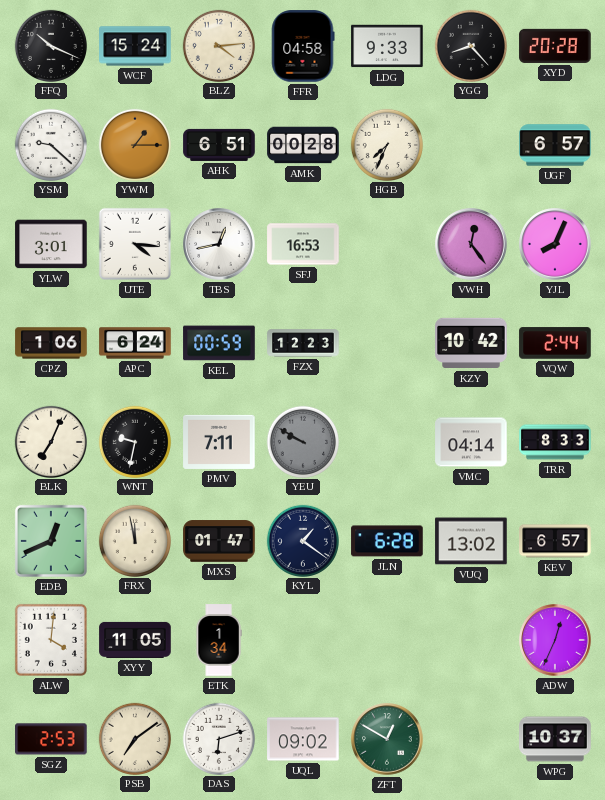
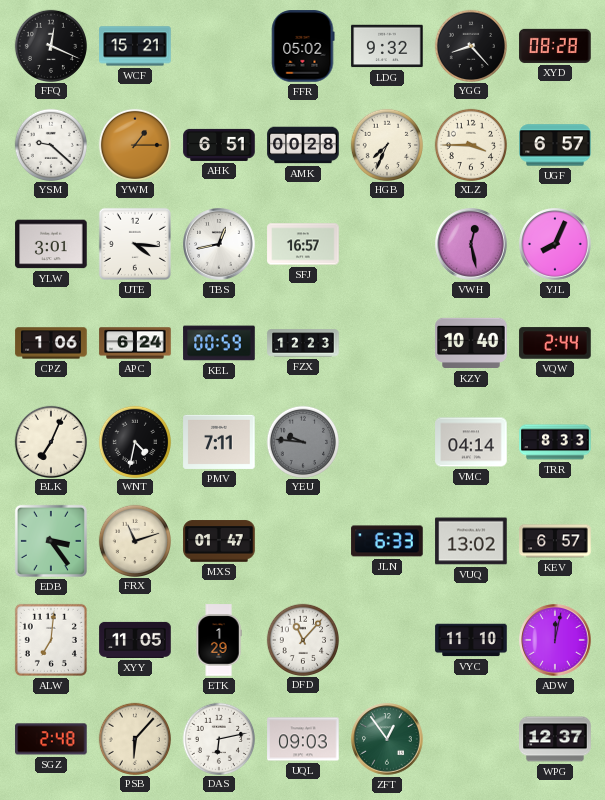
FFQ: 10:19 -> 12:19
WCF: 15:24 -> 15:21
BLZ: 4:14 -> none
FFR: 04:58 -> 05:02
LDG: 9:33 -> 9:32
XYD: 20:28 -> 08:28
XLZ: none -> 3:45
SFJ: 16:53 -> 16:57
VWH: 12:24 -> 12:28
KZY: 10:42 -> 10:40
WNT: 9:32 -> 4:32
YEU: 9:50 -> 9:46
EDB: 12:41 -> 3:24
FRX: 11:58 -> 11:12
KYL: 1:21 -> none
JLN: 6:28 -> 6:33
ALW: 4:01 -> 7:01
ETK: 1:34 -> 1:29
DFD: none -> 11:07
VYC: none -> 11:10
ADW: 12:34 -> 12:02
SGZ: 2:53 -> 2:48
PSB: 7:09 -> 6:07
DAS: 6:12 -> 6:13
UQL: 09:02 -> 09:03
ZFT: 12:50 -> 12:54
WPG: 10:37 -> 12:37
